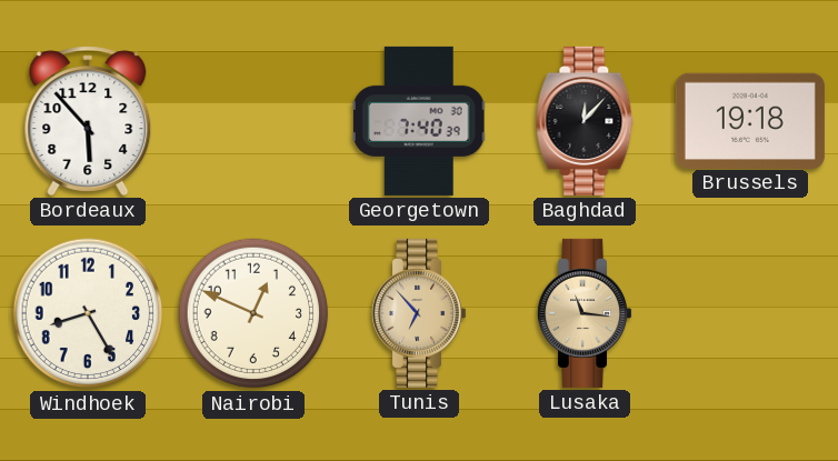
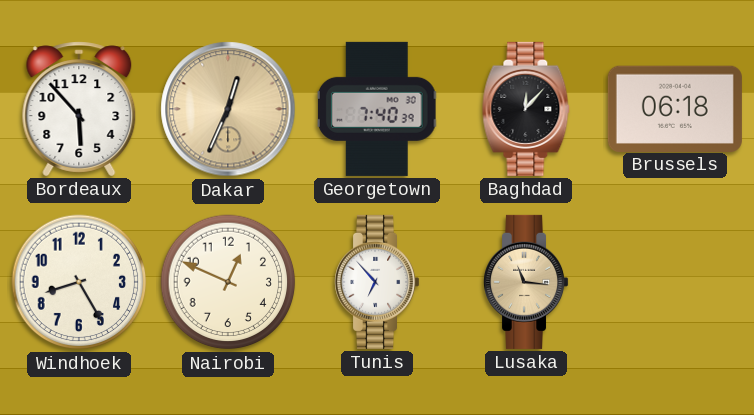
Dakar: none -> 12:34
Brussels: 19:18 -> 06:18
Tunis dial: champagne -> white
